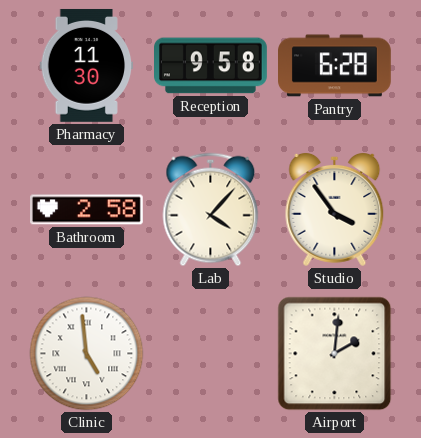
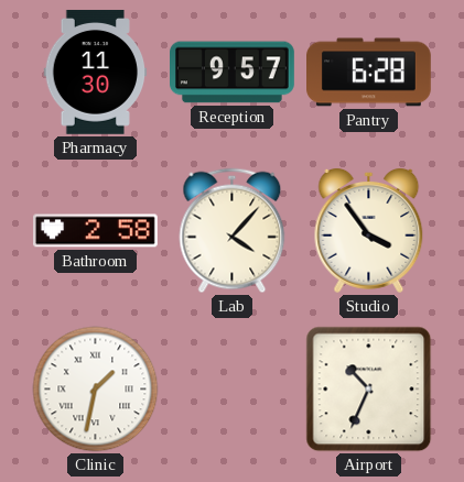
Reception: 9:58 -> 9:57
Clinic: 4:59 -> 1:32
Airport: 2:01 -> 10:34
